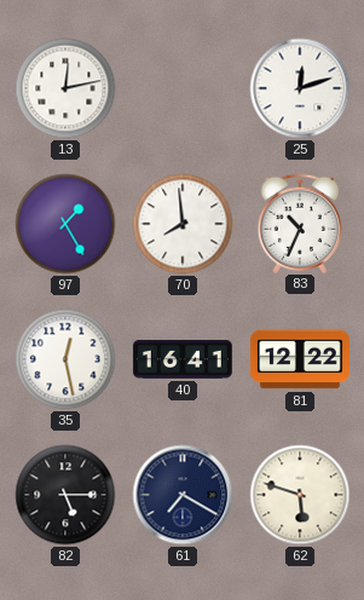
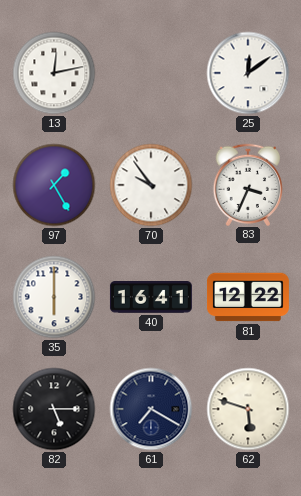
25: 12:12 -> 12:09
70: 7:59 -> 9:54
83: 10:34 -> 3:34
35: 12:28 -> 6:00
